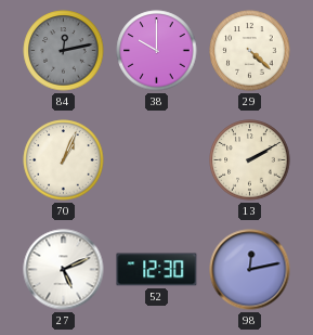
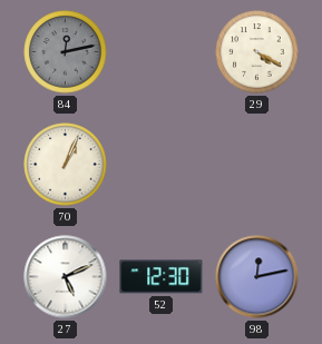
38: 10:00 -> none
29: 4:22 -> 4:20
13: 2:10 -> none
